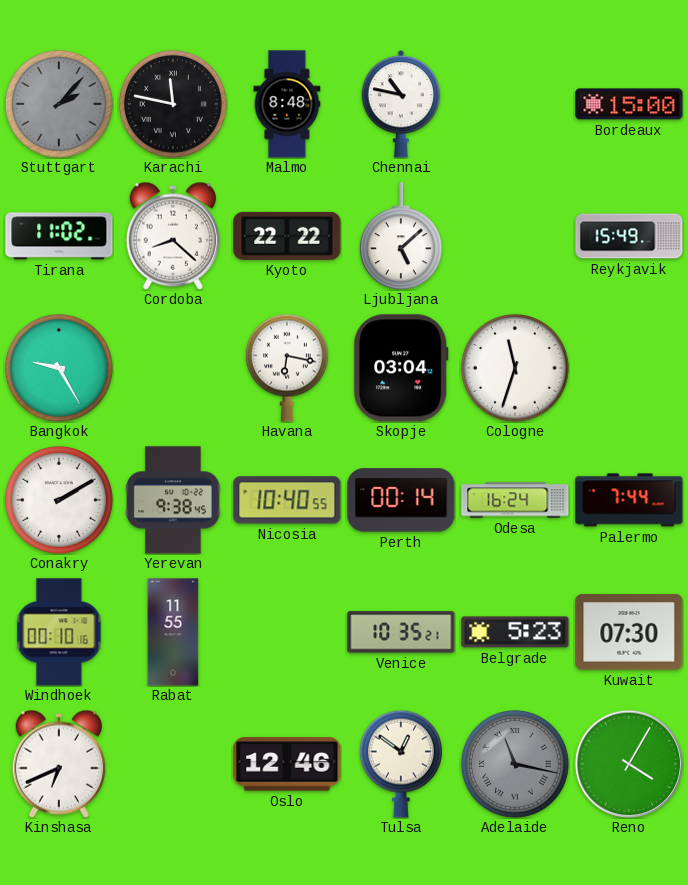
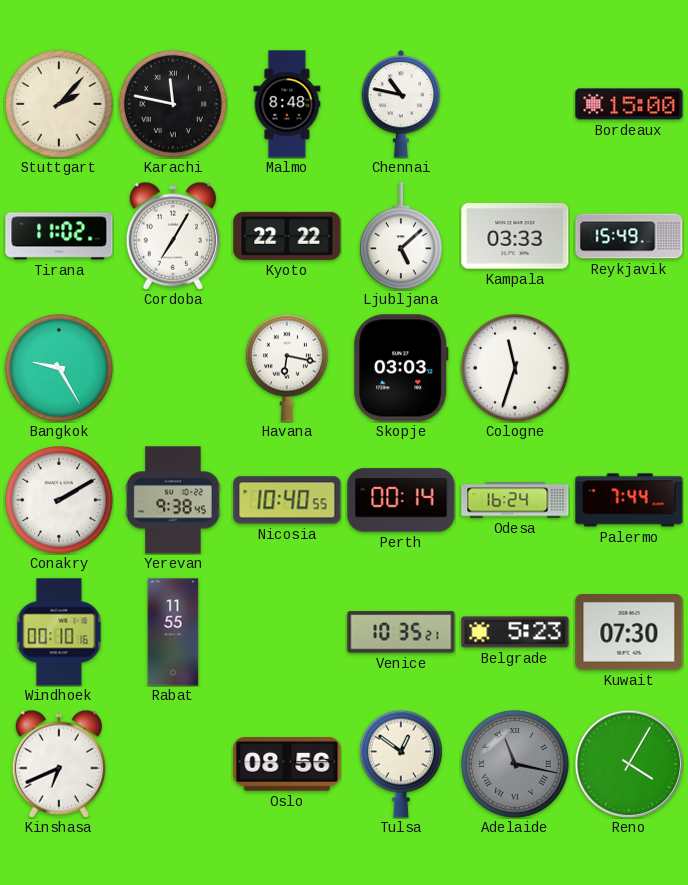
Stuttgart dial: grey -> cream
Cordoba: 8:22 -> 7:05
Kampala: none -> 03:33
Skopje: 03:04 -> 03:03
Oslo: 12:46 -> 08:56
